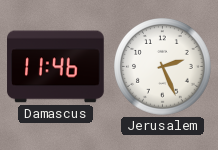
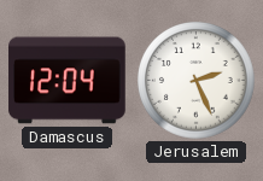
Damascus: 11:46 -> 12:04
